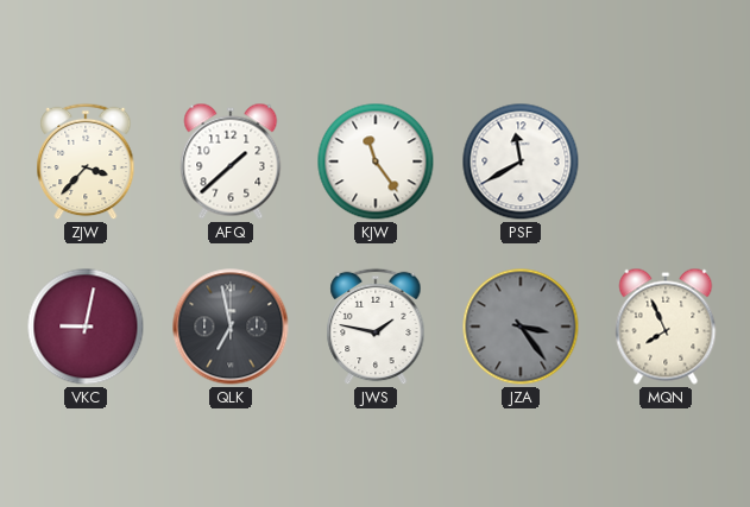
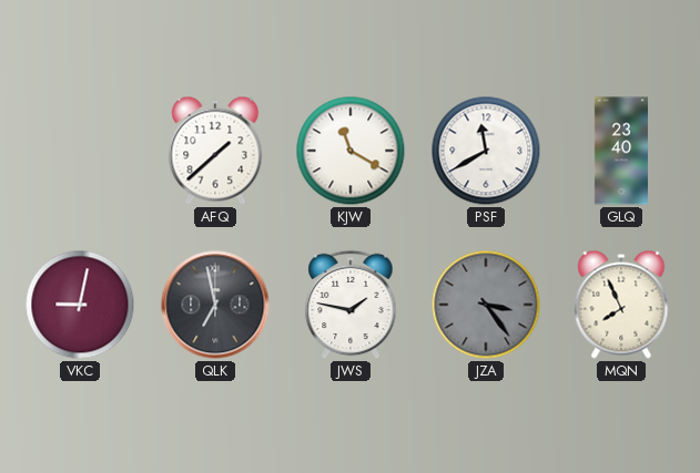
ZJW: 3:37 -> none
KJW: 11:24 -> 11:20
GLQ: none -> 23:40
